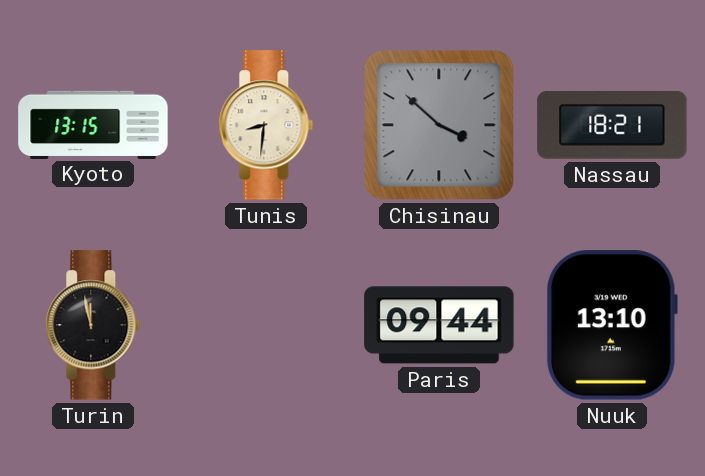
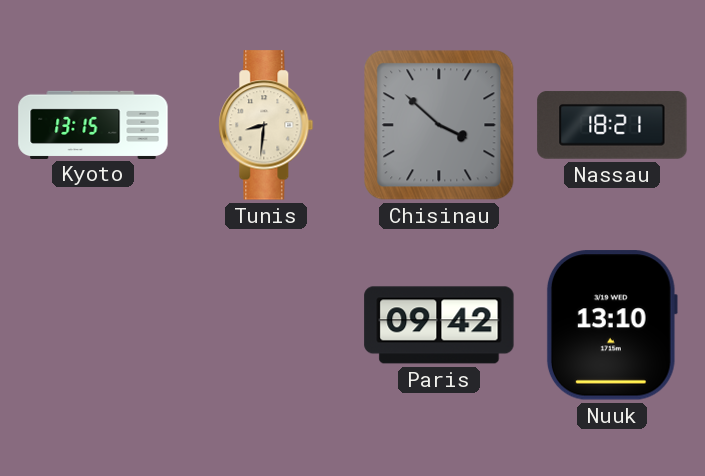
Turin: 11:58 -> none
Paris: 09:44 -> 09:42
